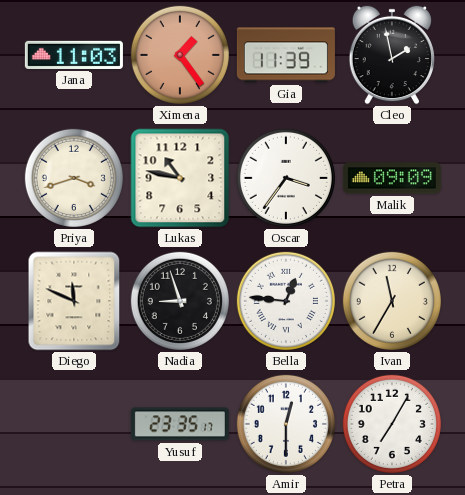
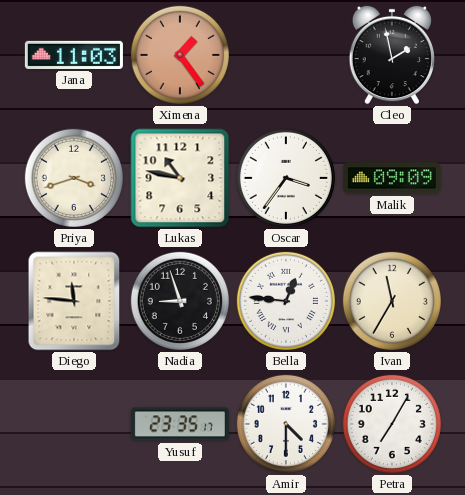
Gia: 11:39 -> none
Diego: 11:49 -> 11:46
Amir: 12:30 -> 4:30
